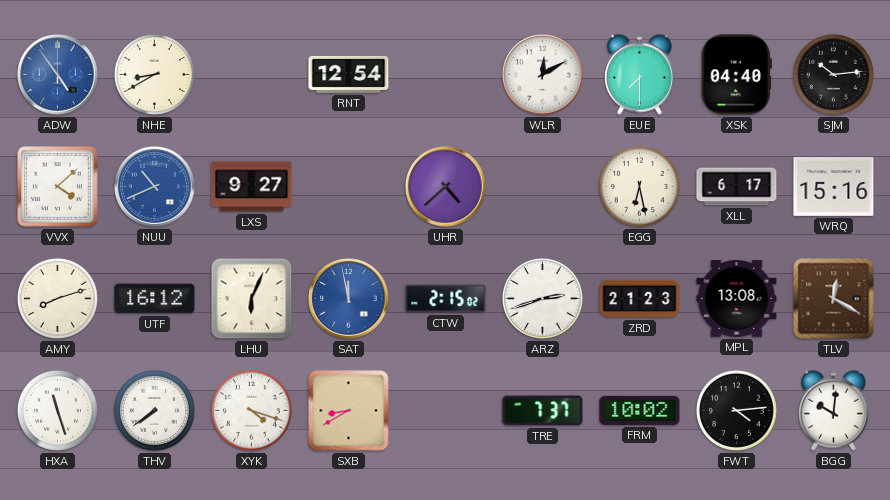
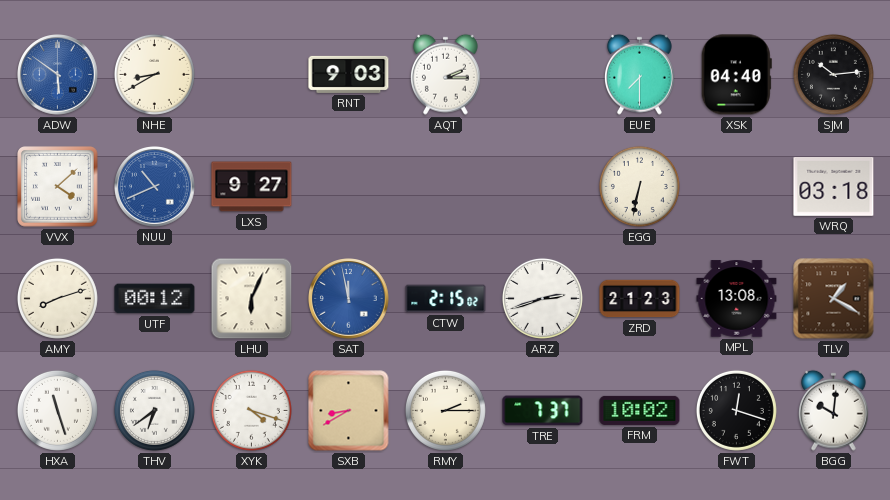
ADW: 4:54 -> 5:51
RNT: 12:54 -> 9:03
AQT: none -> 2:15
WLR: 12:10 -> none
UHR: 4:38 -> none
EGG: 6:28 -> 6:32
XLL: 6:17 -> none
WRQ: 15:16 -> 03:18
UTF: 16:12 -> 00:12
TLV: 12:20 -> 1:20
THV: 7:39 -> 6:39
RMY: none -> 2:15
FWT: 4:14 -> 12:18
